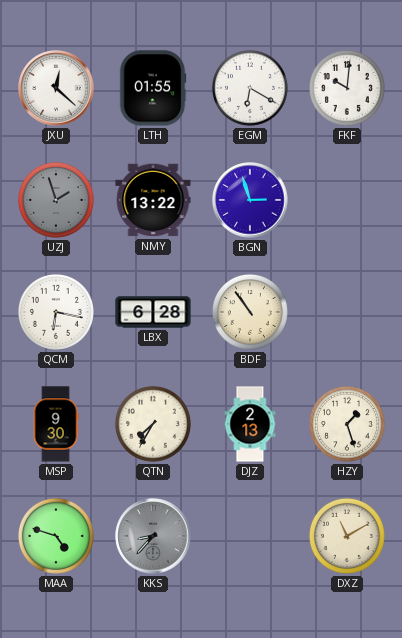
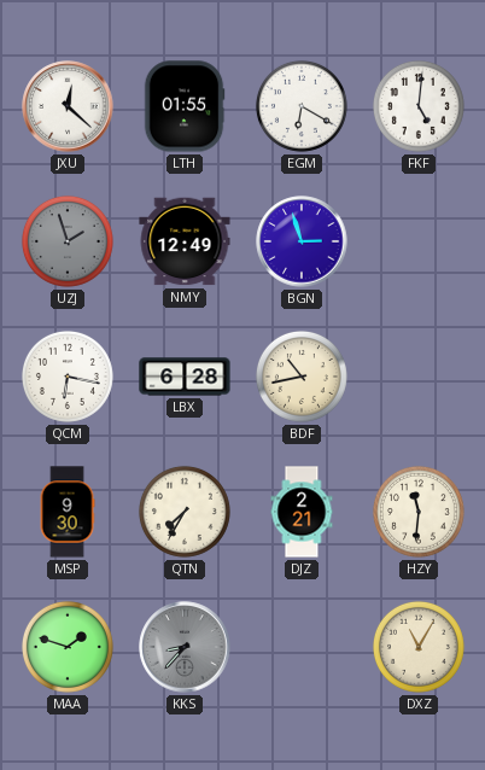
FKF: 10:01 -> 5:01
NMY: 13:22 -> 12:49
BDF: 10:54 -> 10:43
DJZ: 2:13 -> 2:21
HZY: 1:27 -> 11:31
MAA: 4:48 -> 1:48
DXZ: 11:10 -> 11:05
